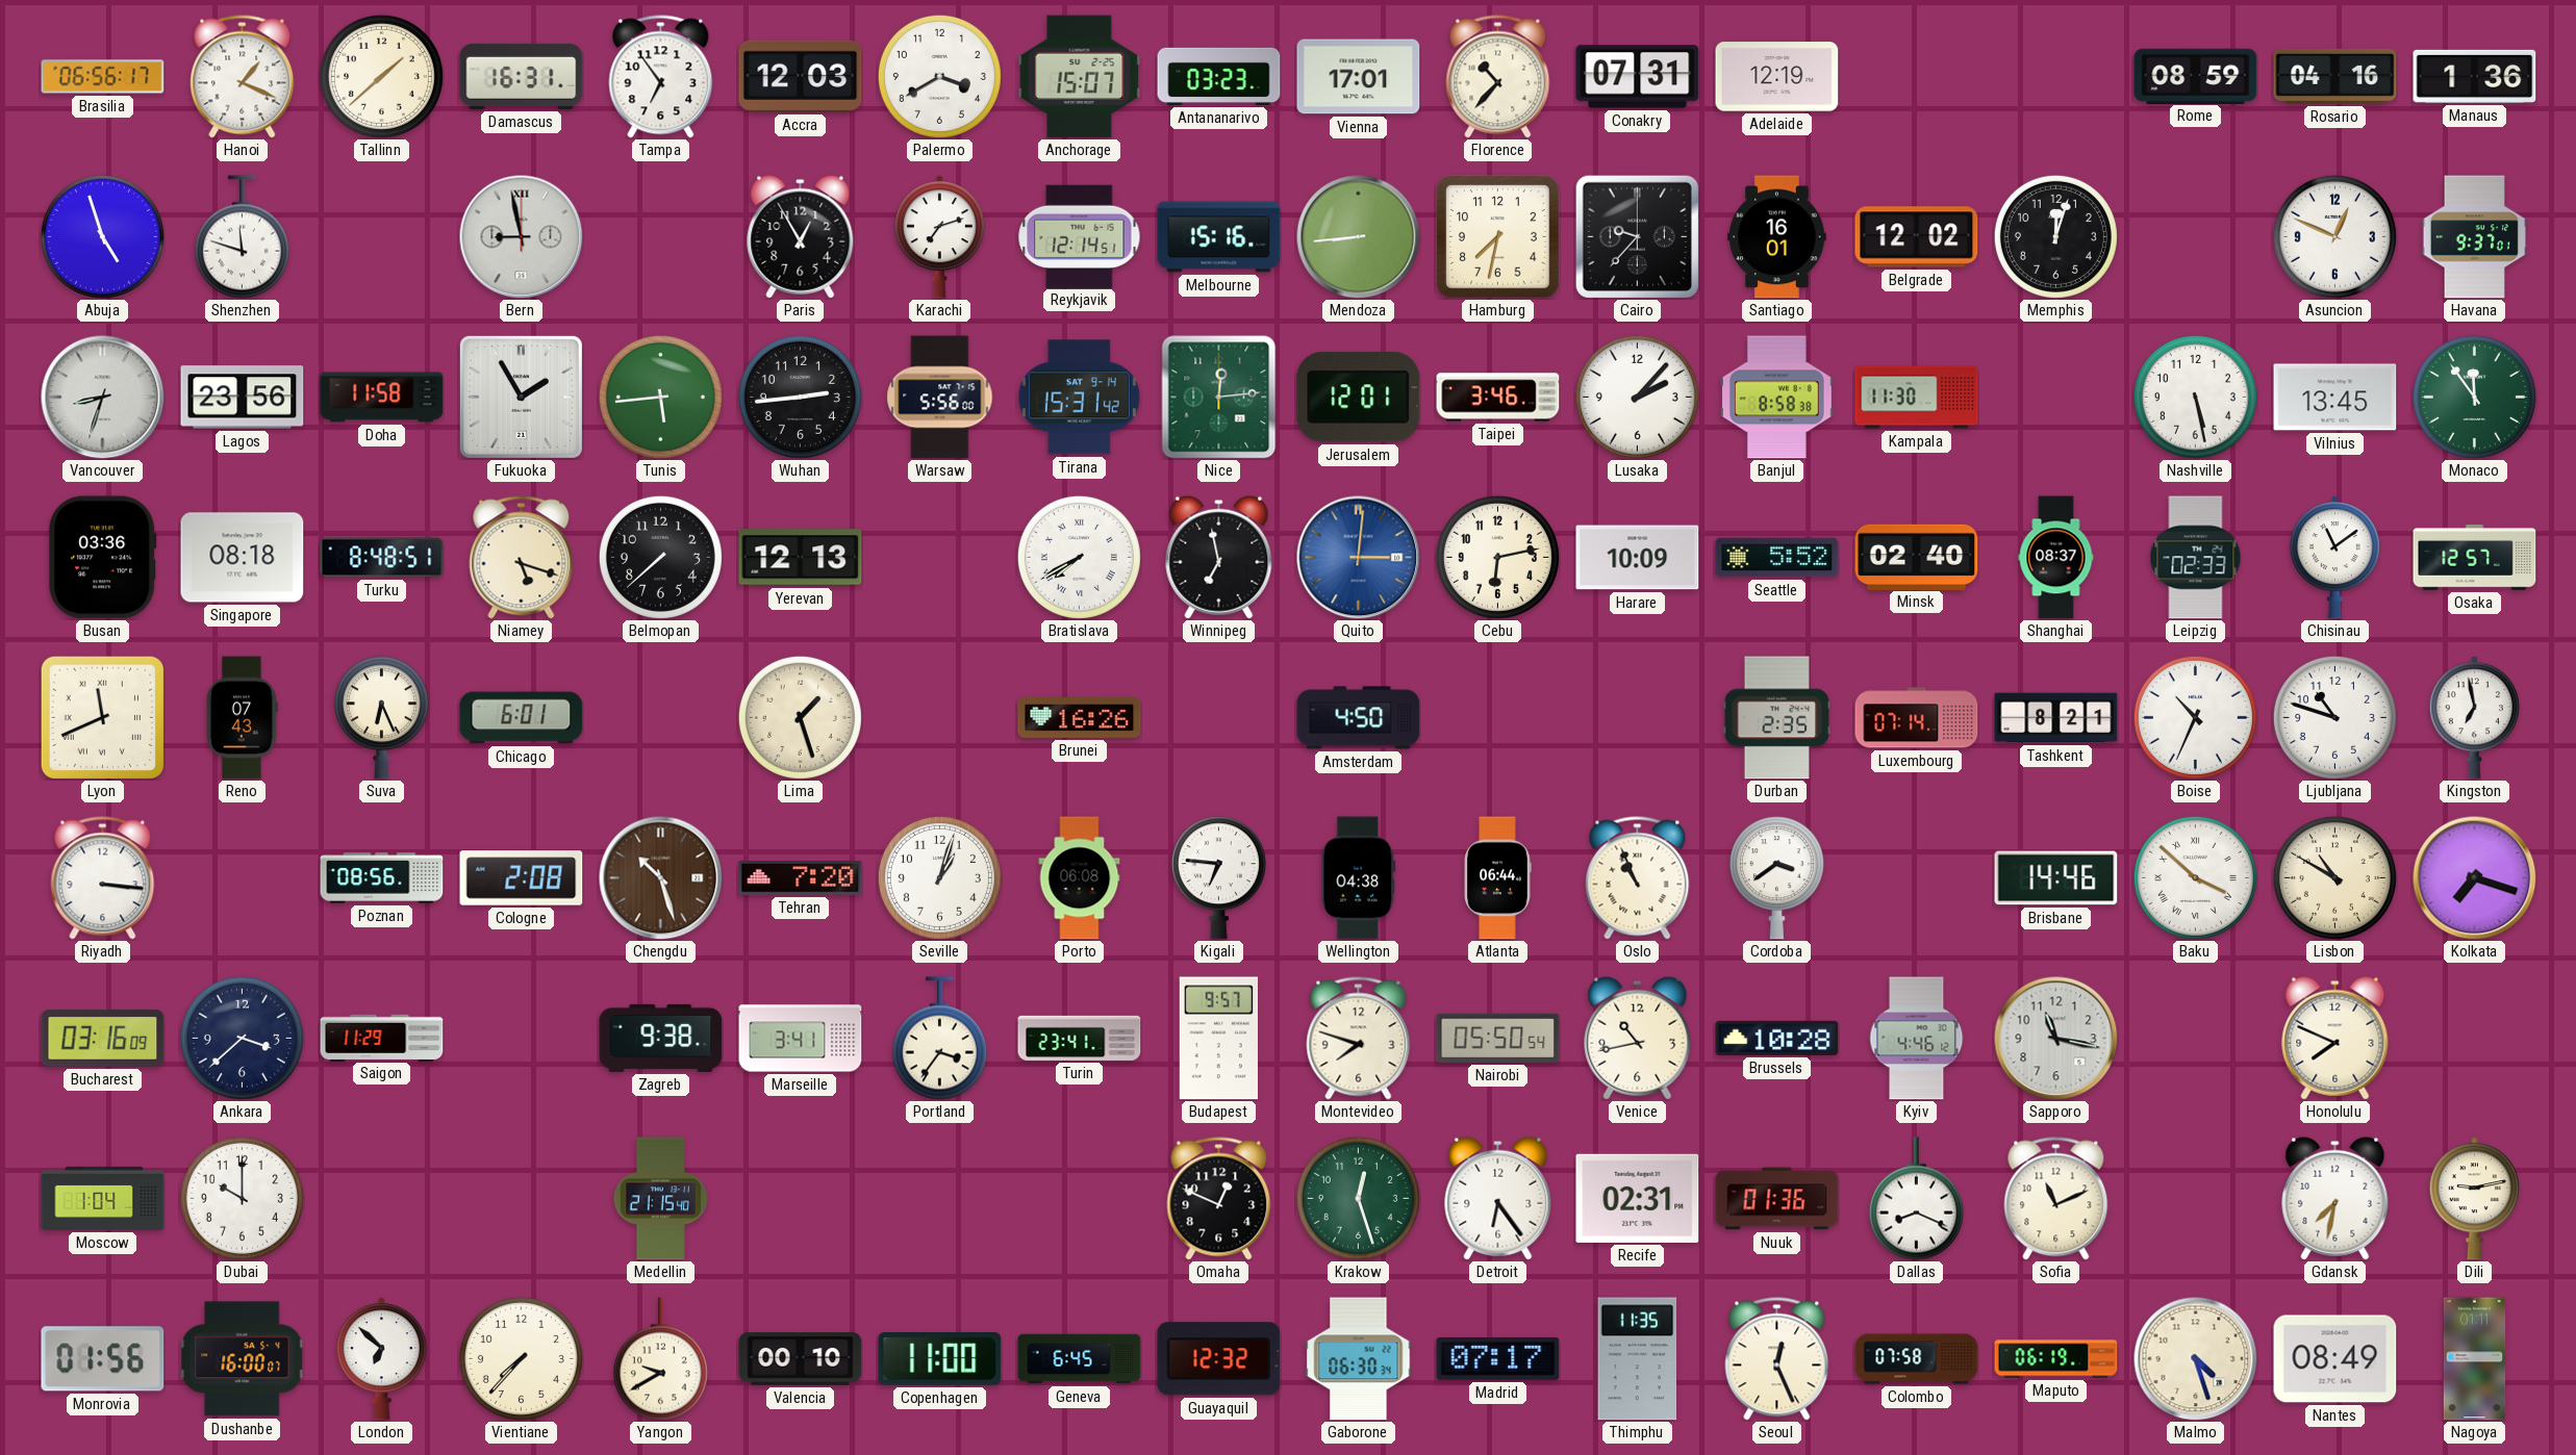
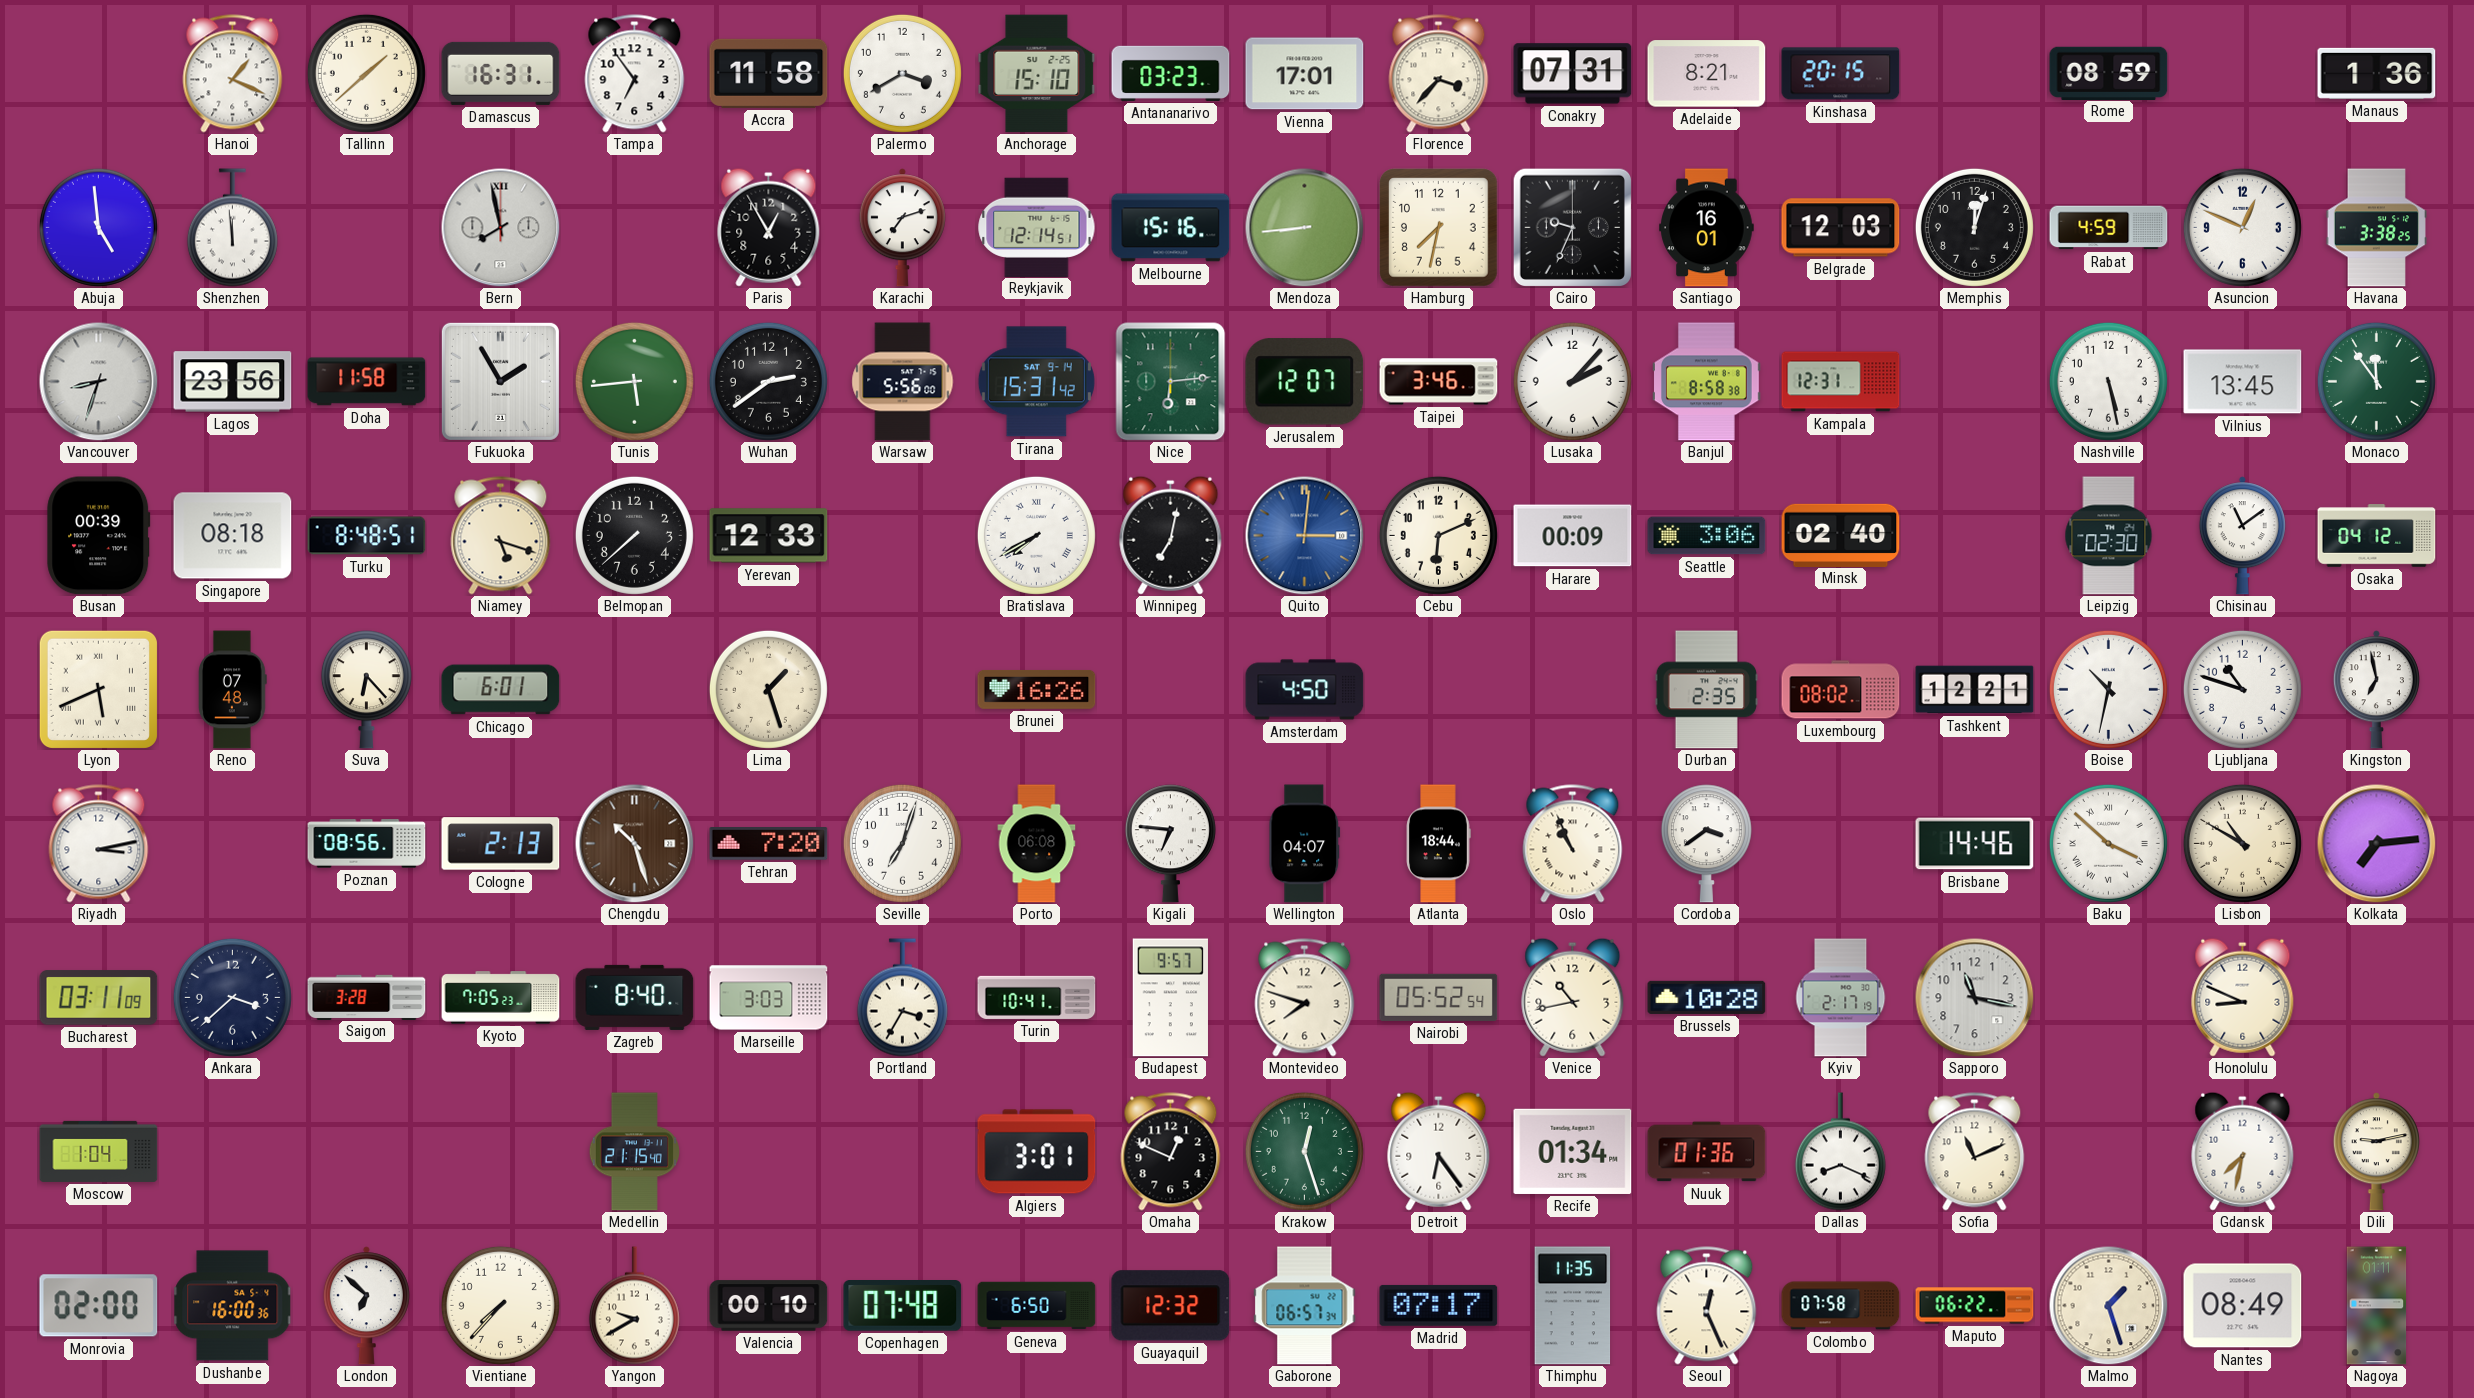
Brasilia: 06:56 -> none
Accra: 12:03 -> 11:58
Anchorage: 15:07 -> 15:10
Florence: 10:37 -> 3:37
Adelaide: 12:19 -> 8:21
Kinshasa: none -> 20:15
Rosario: 04:16 -> none
Abuja: 4:57 -> 4:59
Shenzhen: 11:48 -> 11:59
Bern: 8:58 -> 7:58
Cairo: 9:37 -> 9:34
Belgrade: 12:02 -> 12:03
Rabat: none -> 4:59
Havana: 9:37 -> 3:38
Wuhan: 2:44 -> 2:39
Nice: 12:14 -> 6:14
Jerusalem: 12:01 -> 12:07
Kampala: 11:30 -> 12:31
Busan: 03:36 -> 00:39
Yerevan: 12:13 -> 12:33
Winnipeg: 6:58 -> 7:02
Cebu: 6:13 -> 6:11
Harare: 10:09 -> 00:09
Seattle: 5:52 -> 3:06
Shanghai: 08:37 -> none
Leipzig: 02:33 -> 02:30
Osaka: 12:57 -> 04:12
Lyon: 11:41 -> 5:41
Reno: 07:43 -> 07:48
Suva: 6:26 -> 6:23
Luxembourg: 07:14 -> 08:02
Tashkent: 8:21 -> 12:21
Boise: 10:34 -> 10:32
Riyadh: 3:16 -> 3:13
Cologne: 2:08 -> 2:13
Seville: 1:03 -> 7:03
Wellington: 04:38 -> 04:07
Atlanta: 06:44 -> 18:44
Kolkata: 7:18 -> 7:14
Bucharest: 03:16 -> 03:11
Saigon: 11:29 -> 3:28
Kyoto: none -> 7:05
Zagreb: 9:38 -> 8:40
Marseille: 3:41 -> 3:03
Portland: 3:36 -> 3:35
Turin: 23:41 -> 10:41
Nairobi: 05:50 -> 05:52
Kyiv: 4:46 -> 2:17
Honolulu: 7:49 -> 8:49
Dubai: 10:00 -> none
Algiers: none -> 3:01
Recife: 02:31 -> 01:34
Monrovia: 01:56 -> 02:00
Dushanbe: 16:00:07 -> 16:00:36
Copenhagen: 11:00 -> 07:48
Geneva: 6:45 -> 6:50
Gaborone: 06:30 -> 06:57
Maputo: 06:19 -> 06:22
Malmo: 4:27 -> 1:27
